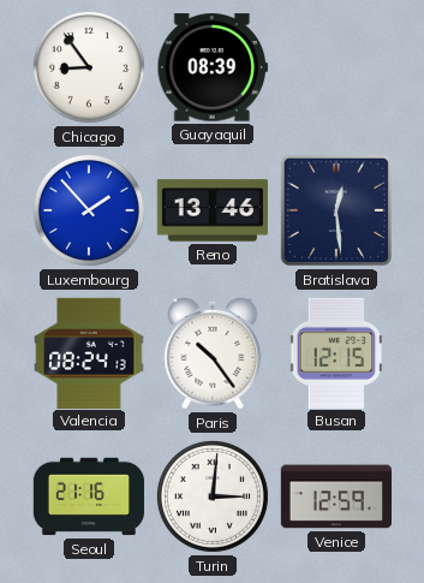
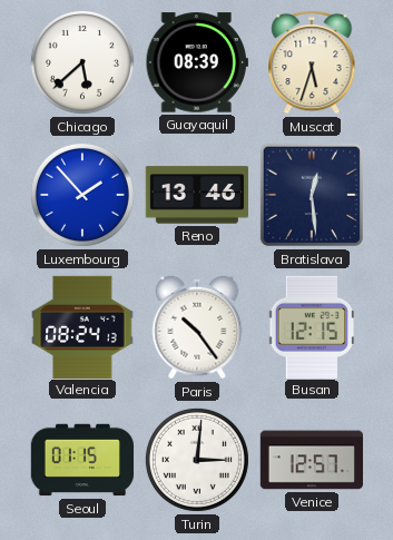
Chicago: 8:54 -> 5:38
Muscat: none -> 5:33
Seoul: 21:16 -> 01:15
Venice: 12:59 -> 12:57
